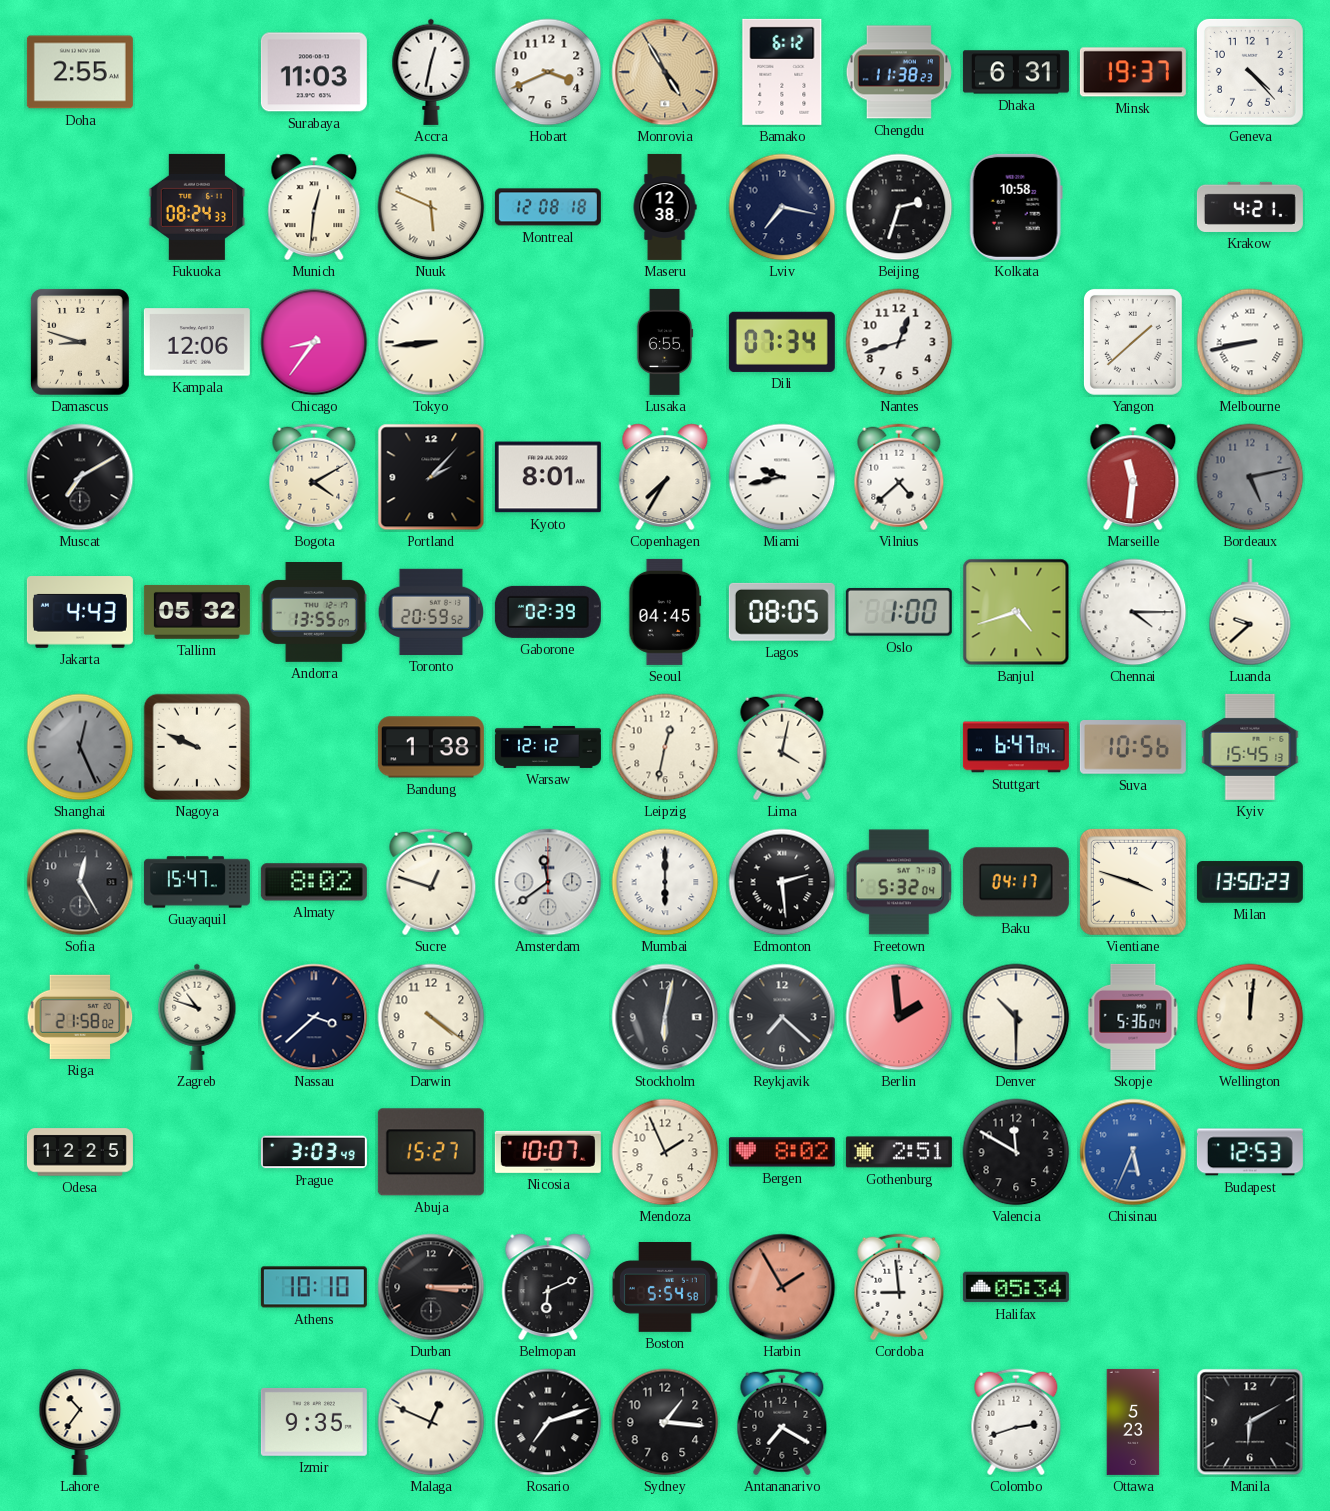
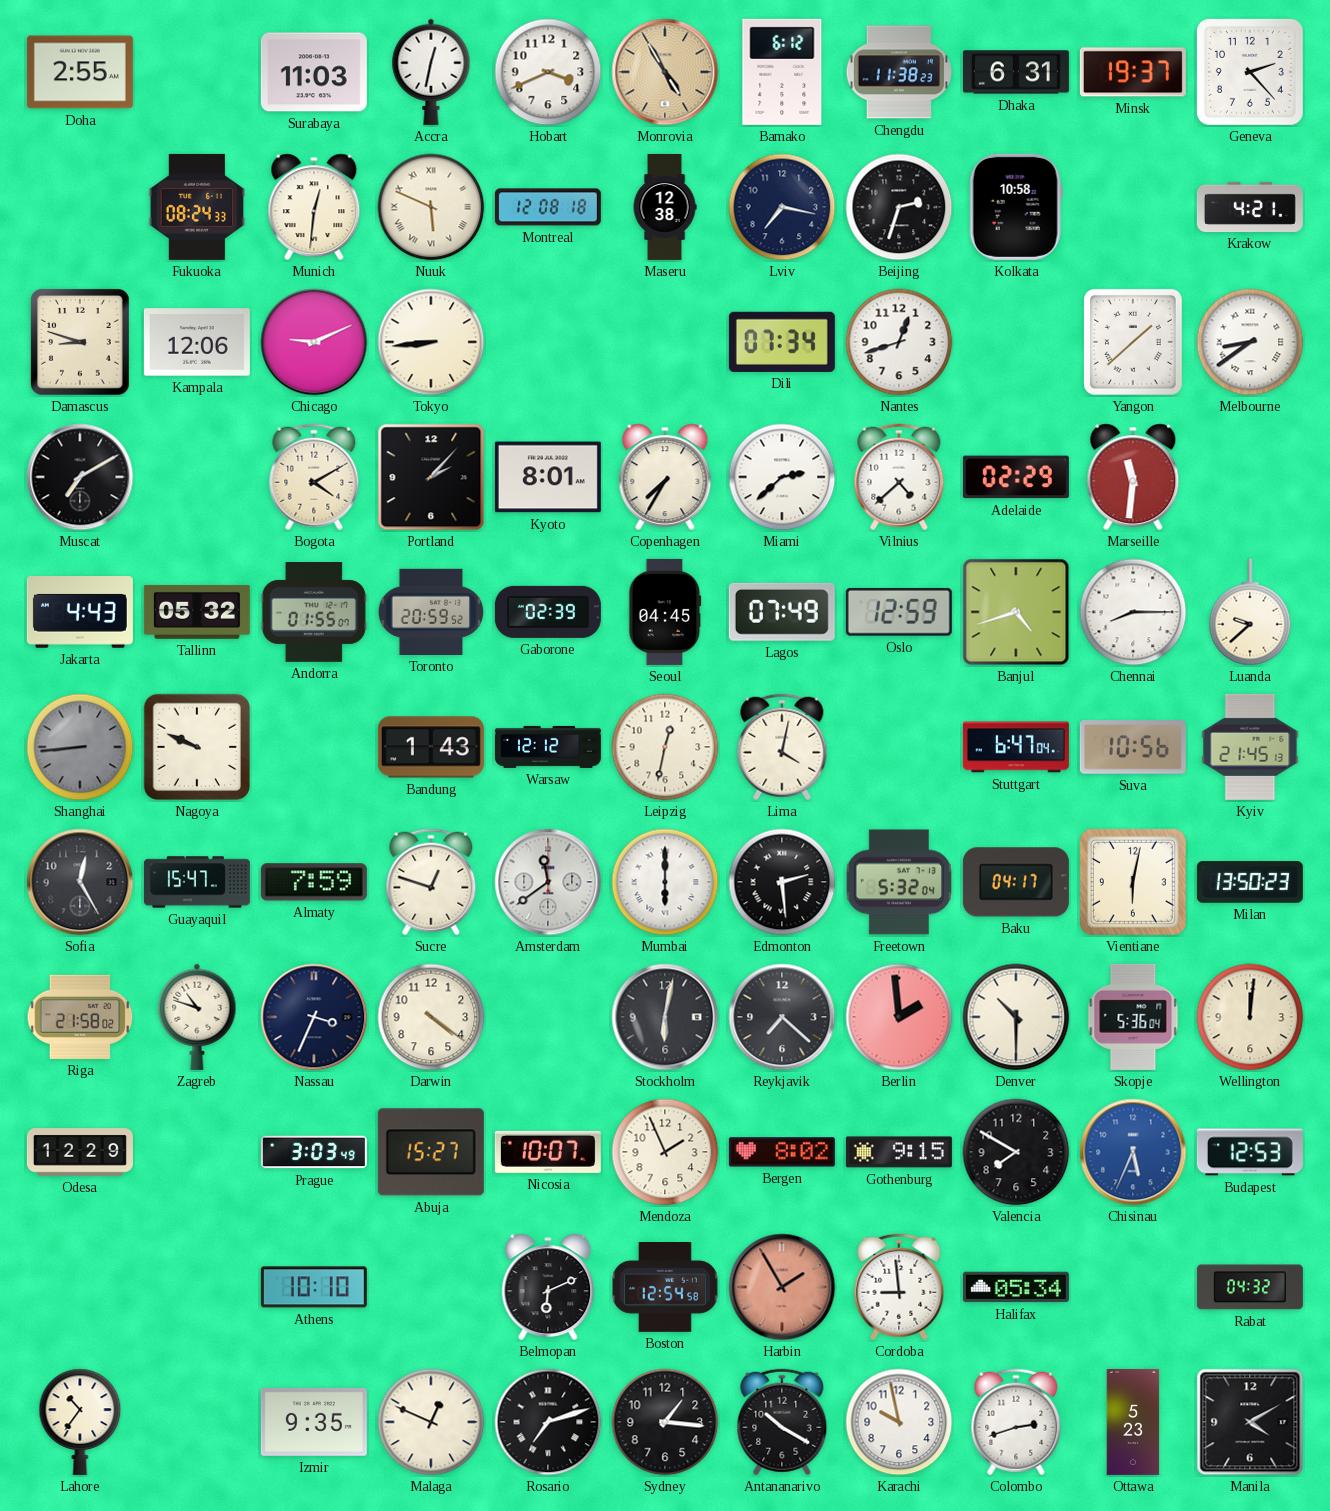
Geneva: 4:23 -> 2:23
Chicago: 8:36 -> 9:11
Lusaka: 6:55 -> none
Melbourne: 8:43 -> 8:39
Miami: 9:43 -> 2:38
Adelaide: none -> 02:29
Bordeaux: 5:13 -> none
Andorra: 13:55 -> 01:55
Lagos: 08:05 -> 07:49
Oslo: 1:00 -> 12:59
Chennai: 4:15 -> 8:15
Shanghai: 12:26 -> 8:44
Bandung: 1:38 -> 1:43
Kyiv: 15:45 -> 21:45
Almaty: 8:02 -> 7:59
Vientiane: 3:48 -> 6:02
Nassau: 3:38 -> 3:34
Odesa: 12:25 -> 12:29
Gothenburg: 2:51 -> 9:15
Valencia: 11:50 -> 7:50
Durban: 3:15 -> none
Boston: 5:54 -> 12:54
Rabat: none -> 04:32
Antananarivo: 7:20 -> 10:20
Karachi: none -> 9:58
Manila: 6:10 -> 4:10
